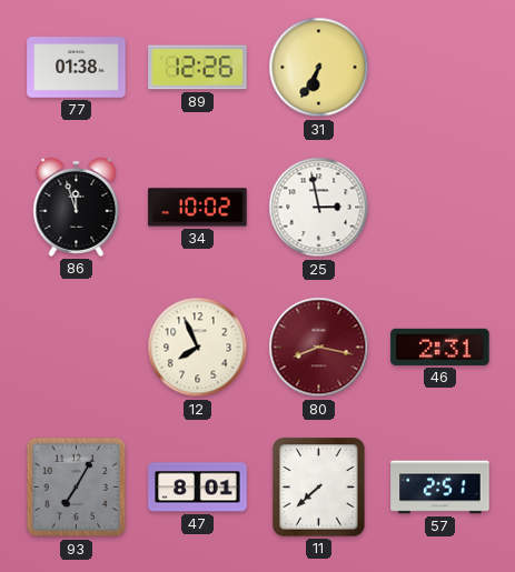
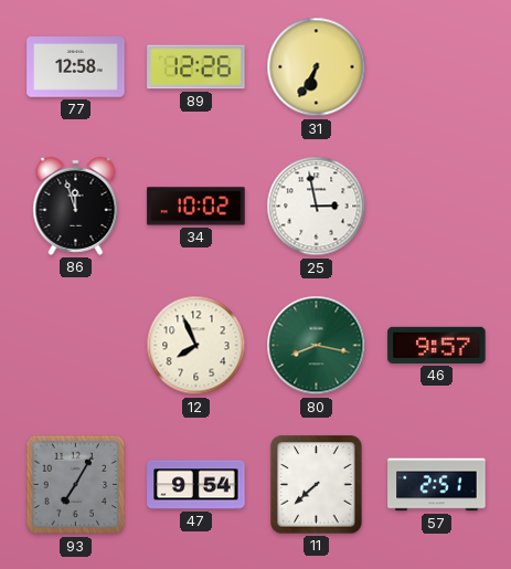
77: 01:38 -> 12:58
80 dial: burgundy -> green
46: 2:31 -> 9:57
47: 8:01 -> 9:54
